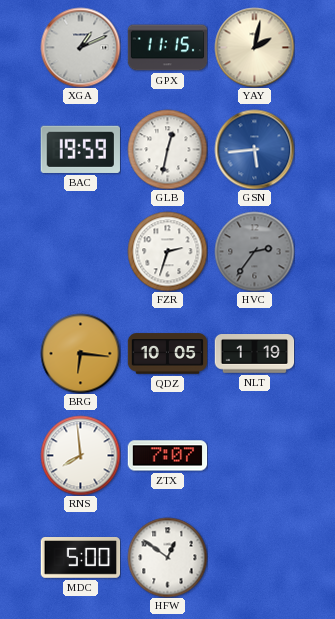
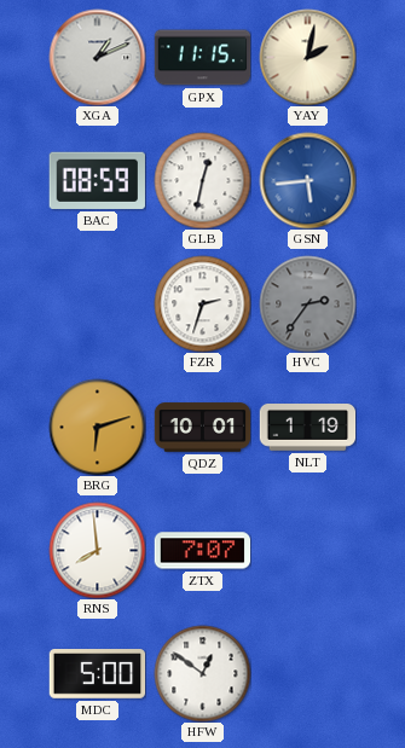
BAC: 19:59 -> 08:59
BRG: 6:16 -> 6:12
QDZ: 10:05 -> 10:01
